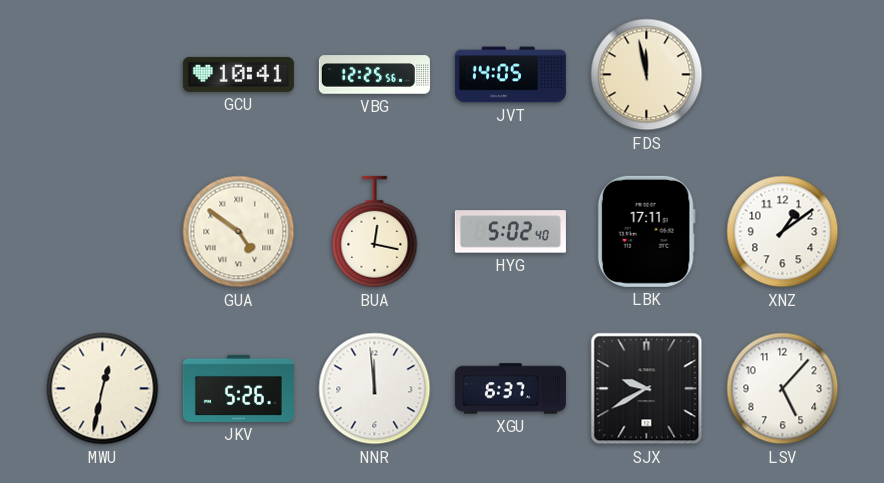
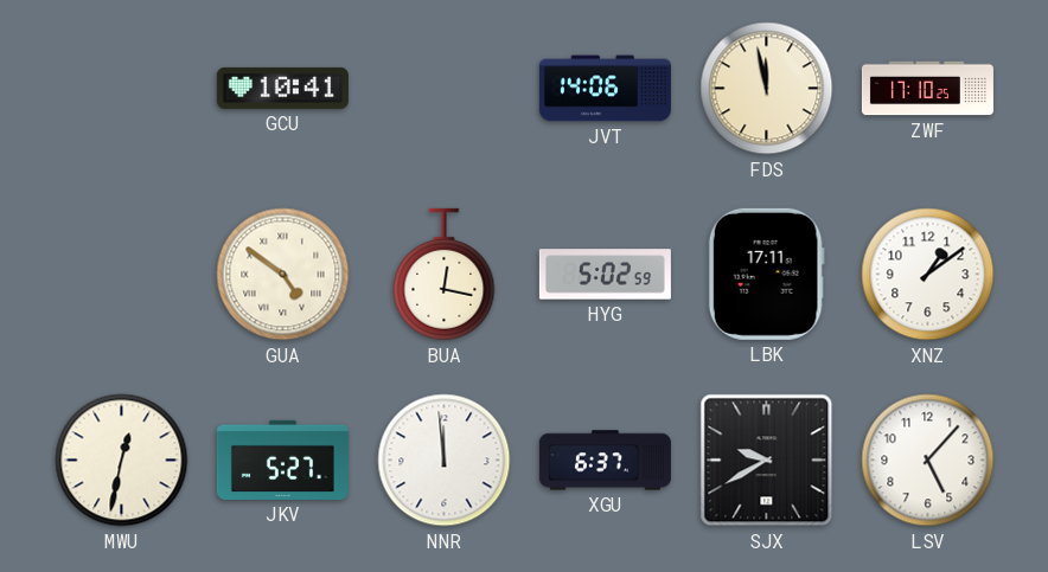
VBG: 12:25 -> none
JVT: 14:05 -> 14:06
ZWF: none -> 17:10
HYG: 5:02:40 -> 5:02:59
JKV: 5:26 -> 5:27
